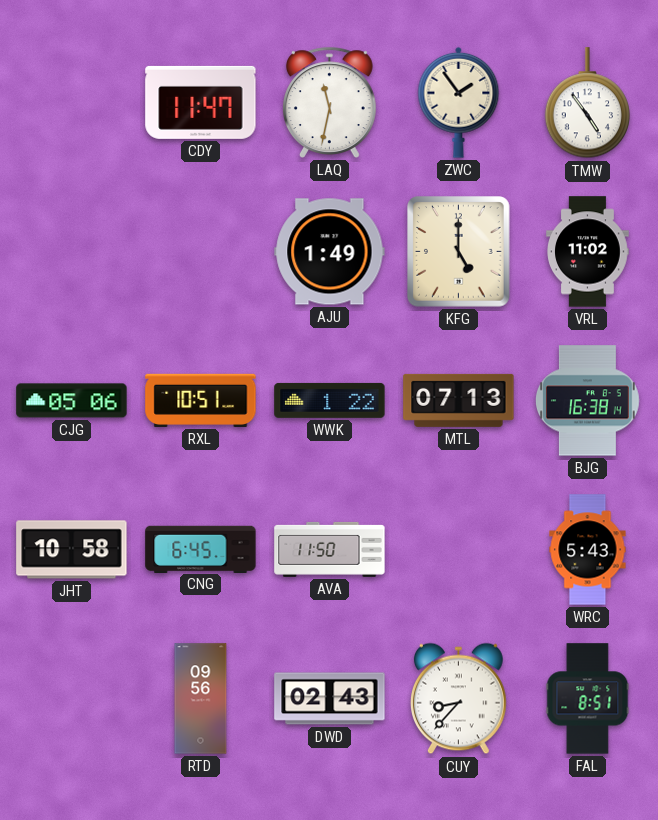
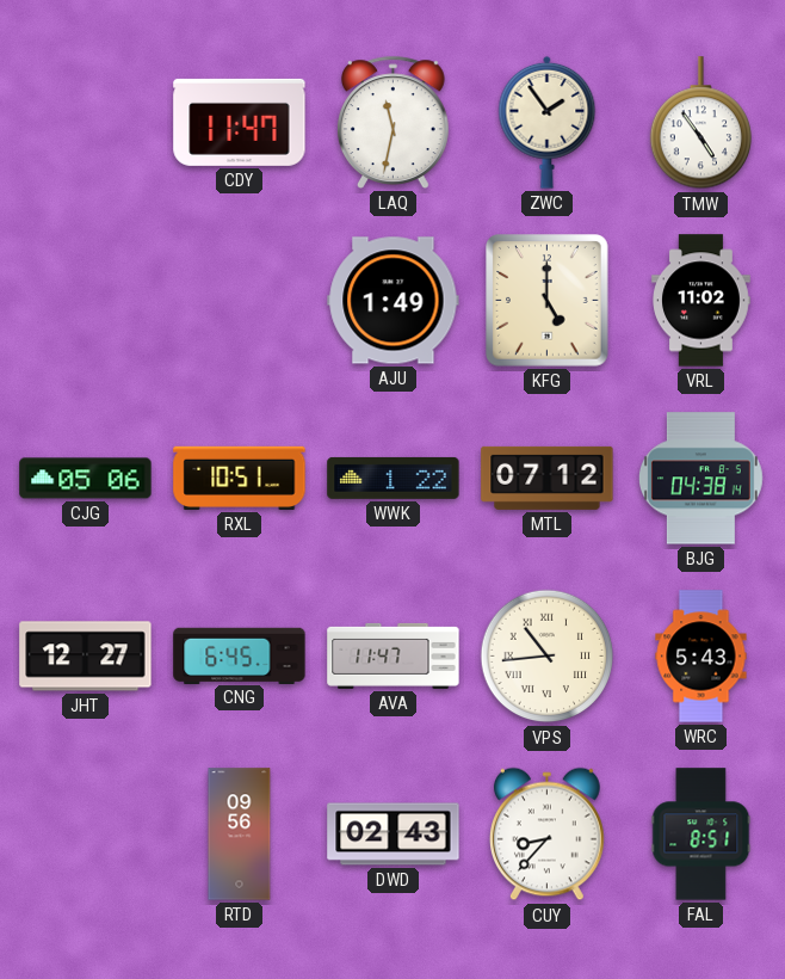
MTL: 07:13 -> 07:12
BJG: 16:38 -> 04:38
JHT: 10:58 -> 12:27
AVA: 11:50 -> 11:47
VPS: none -> 10:44
